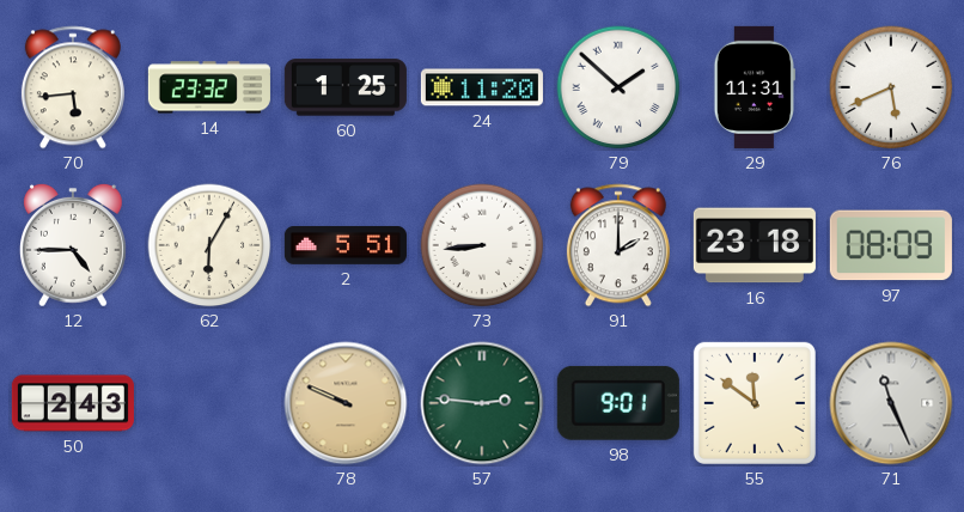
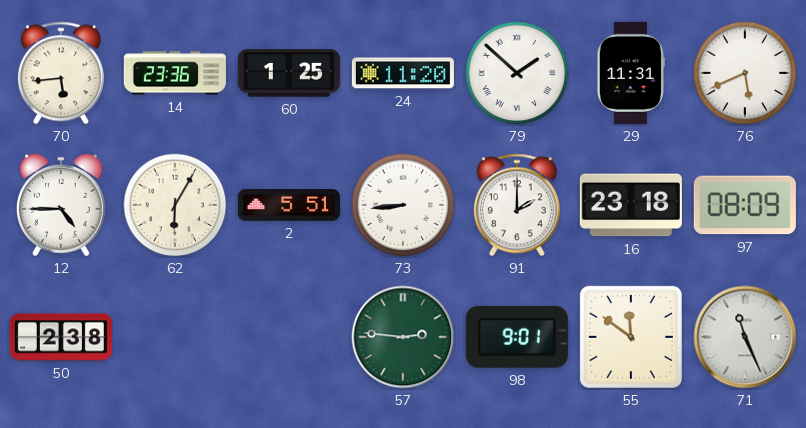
14: 23:32 -> 23:36
50: 2:43 -> 2:38
78: 9:49 -> none
